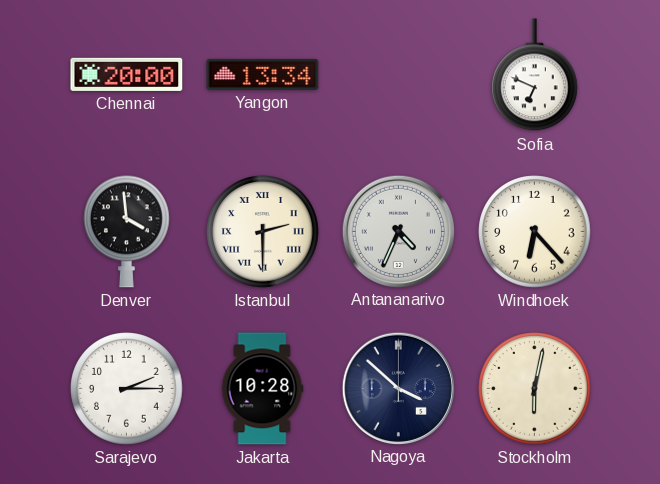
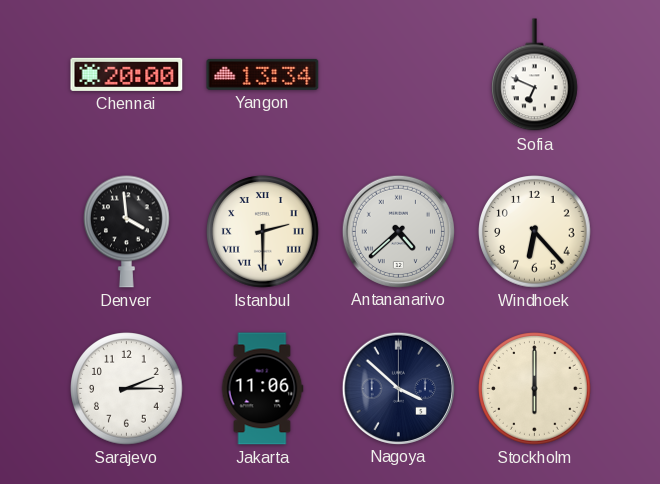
Antananarivo: 4:34 -> 4:38
Jakarta: 10:28 -> 11:06
Stockholm: 6:02 -> 6:00
